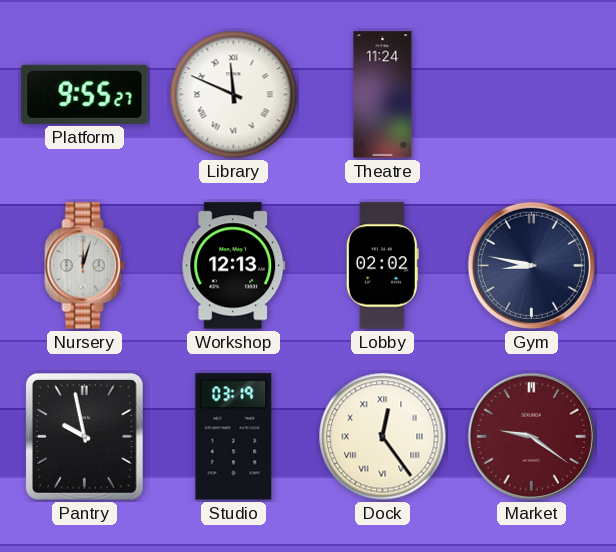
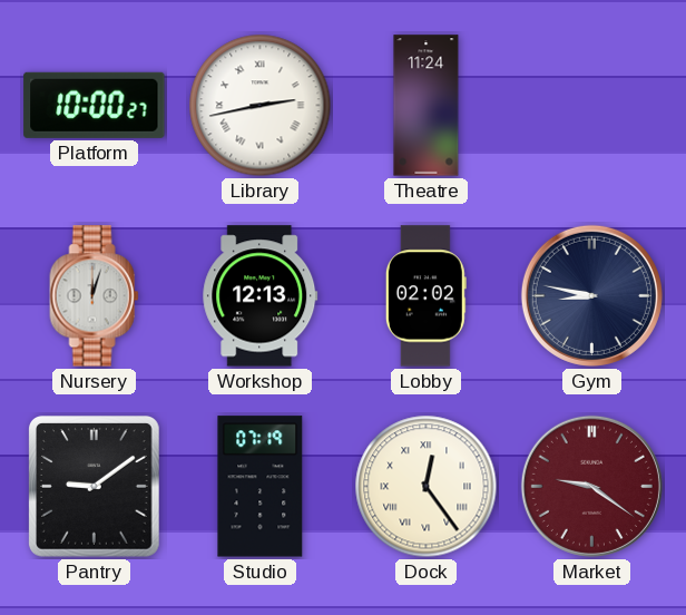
Platform: 9:55 -> 10:00
Library: 11:49 -> 2:43
Pantry: 9:58 -> 9:09
Studio: 03:19 -> 07:19
